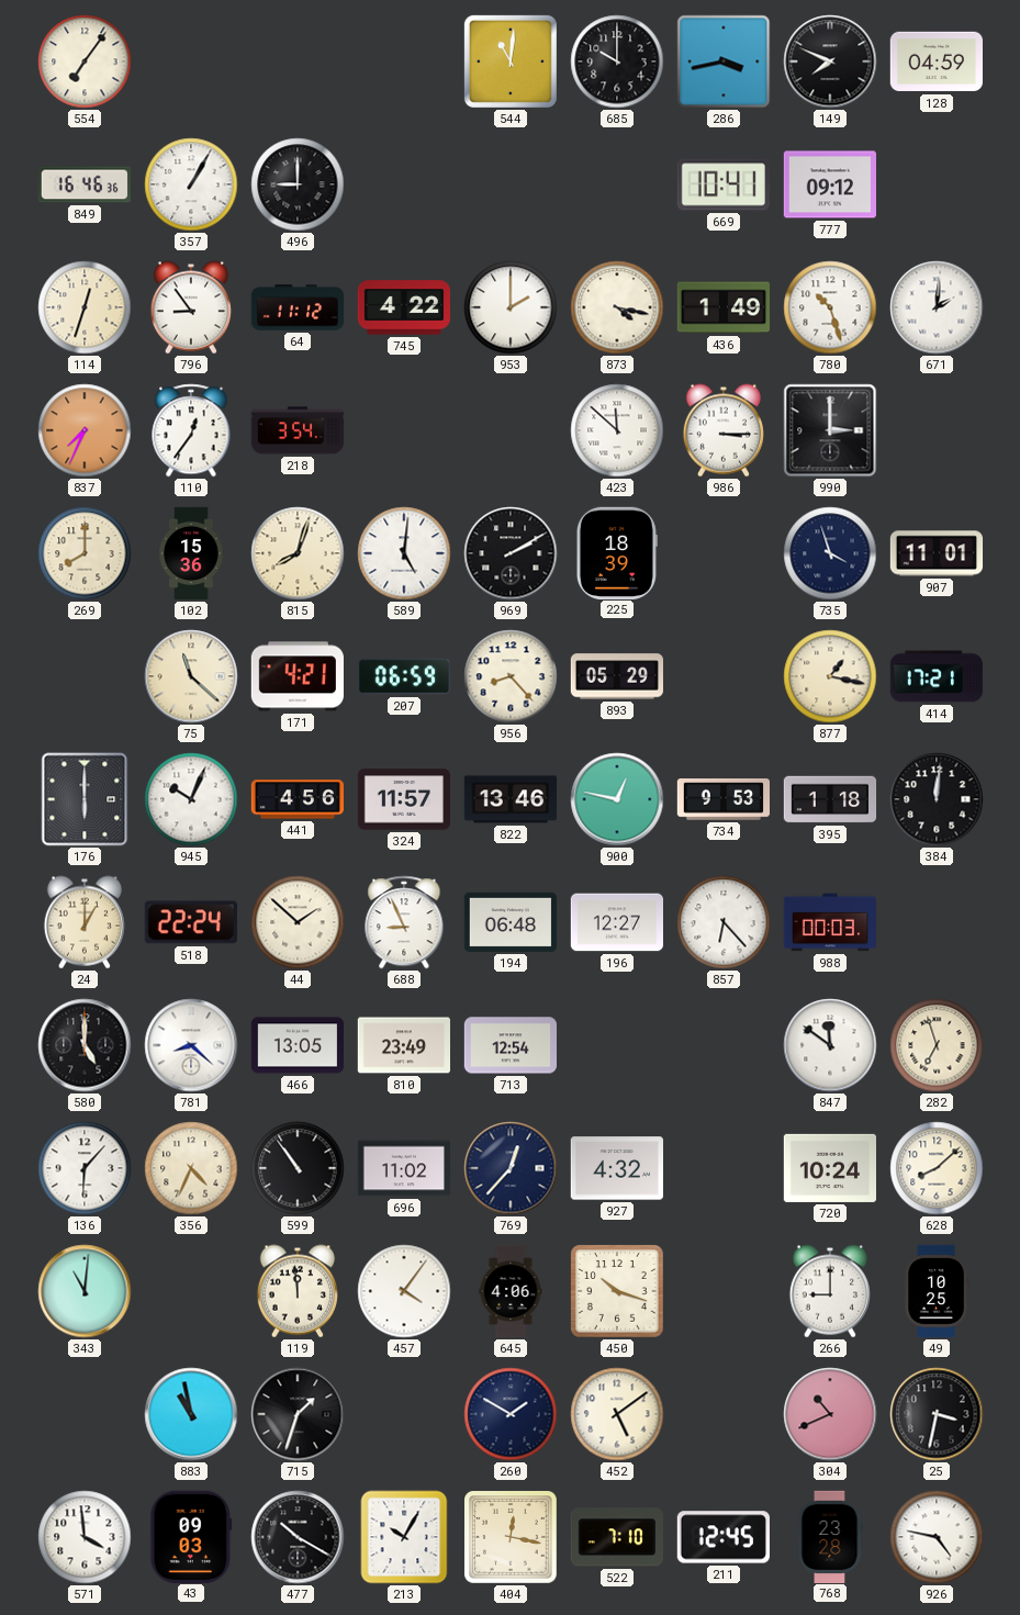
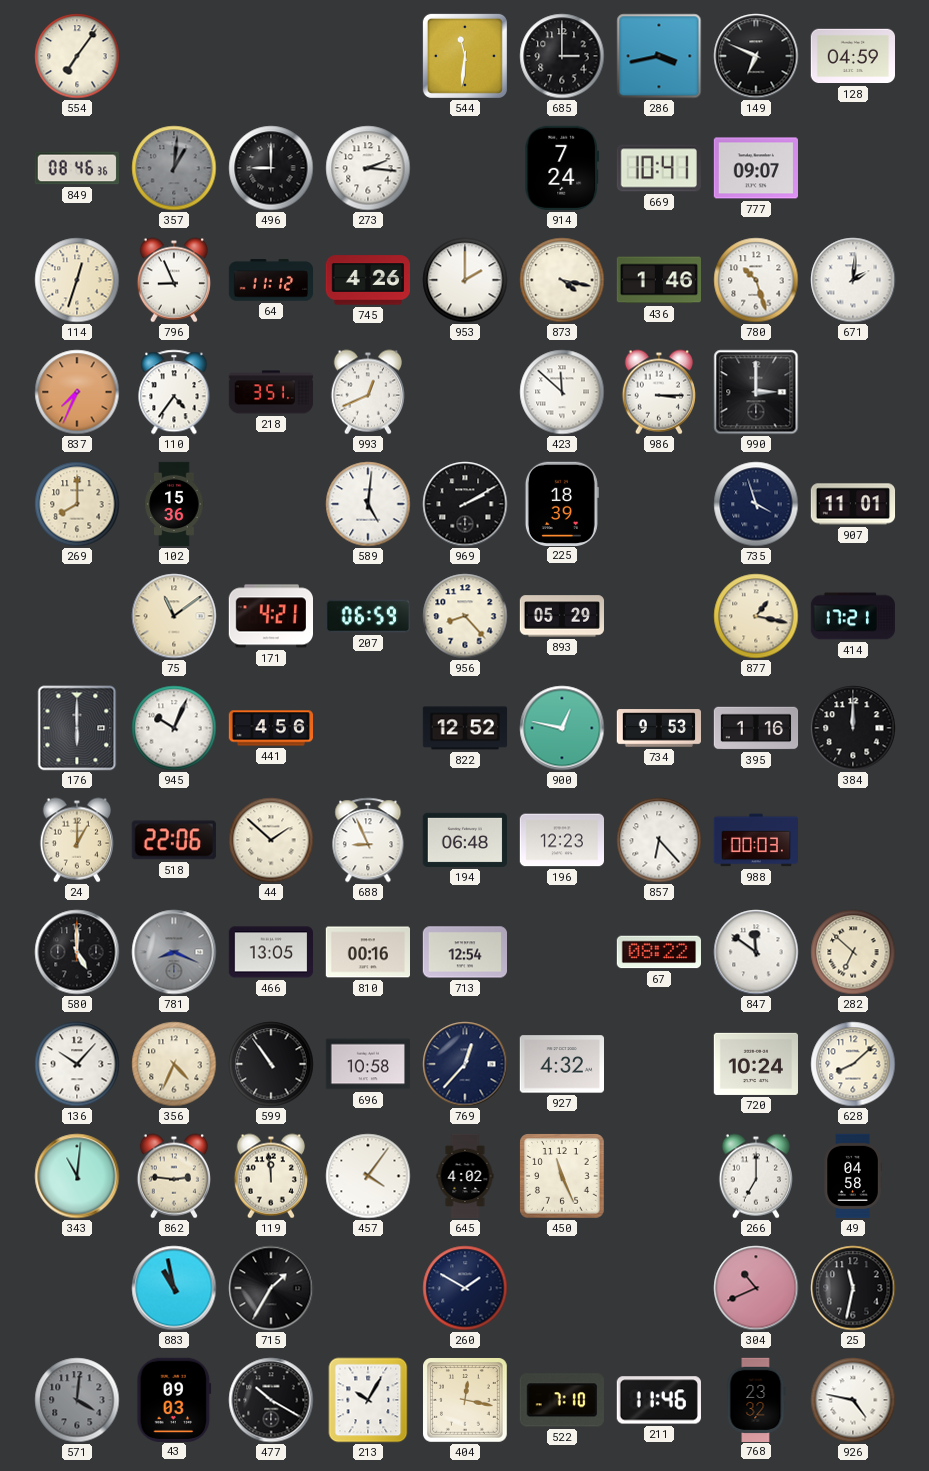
544: 11:01 -> 11:31
685: 10:00 -> 3:00
149: 7:49 -> 6:49
849: 16:46 -> 08:46
357: 1:05 -> 1:01
357 dial: white -> grey
273: none -> 2:16
914: none -> 7:24
777: 09:12 -> 09:07
796: 8:54 -> 8:56
745: 4:22 -> 4:26
436: 1:49 -> 1:46
110: 12:36 -> 4:36
218: 3:54 -> 3:51
993: none -> 12:41
815: 8:03 -> none
75: 11:22 -> 11:09
324: 11:57 -> none
822: 13:46 -> 12:52
395: 1:18 -> 1:16
384: 12:01 -> 12:00
518: 22:24 -> 22:06
196: 12:27 -> 12:23
781: 8:22 -> 8:19
781 dial: white -> grey
810: 23:49 -> 00:16
67: none -> 08:22
282: 6:57 -> 6:52
136: 6:07 -> 10:07
696: 11:02 -> 10:58
862: none -> 2:46
645: 4:06 -> 4:02
450: 10:18 -> 11:26
266: 9:00 -> 7:00
49: 10:25 -> 04:58
715: 1:33 -> 1:35
452: 5:09 -> none
25: 3:32 -> 11:32
571: 3:59 -> 4:01
571 dial: white -> grey
211: 12:45 -> 11:46
768: 23:28 -> 23:32
